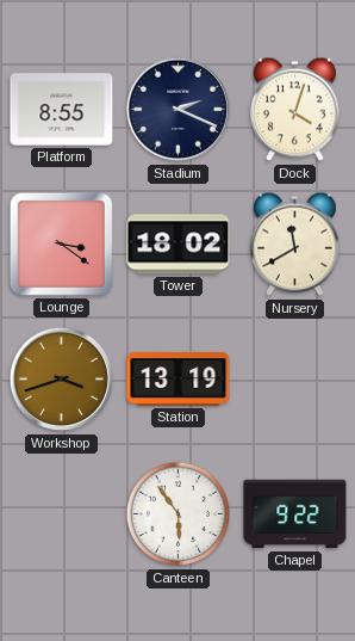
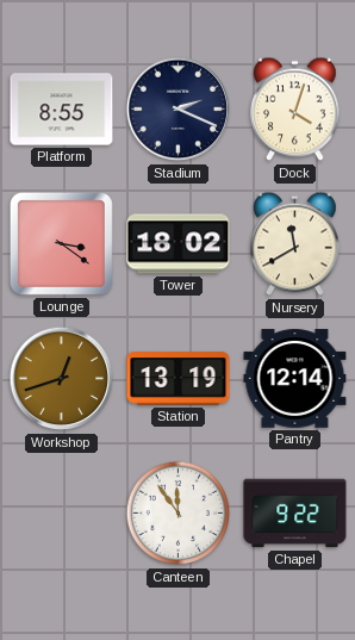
Workshop: 3:42 -> 12:42
Pantry: none -> 12:14
Canteen: 5:54 -> 11:54
